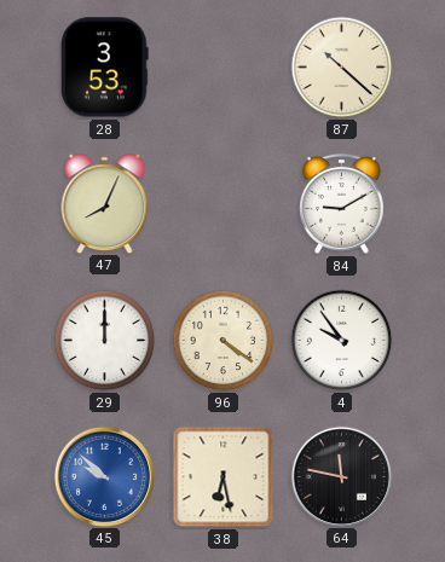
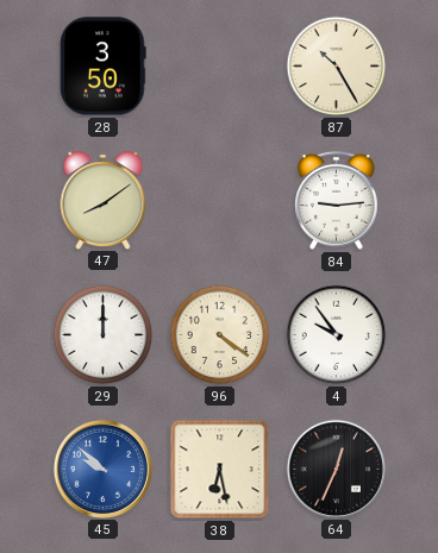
28: 3:53 -> 3:50
87: 10:22 -> 10:25
47: 8:04 -> 8:09
84: 9:10 -> 9:14
64: 11:47 -> 12:34
